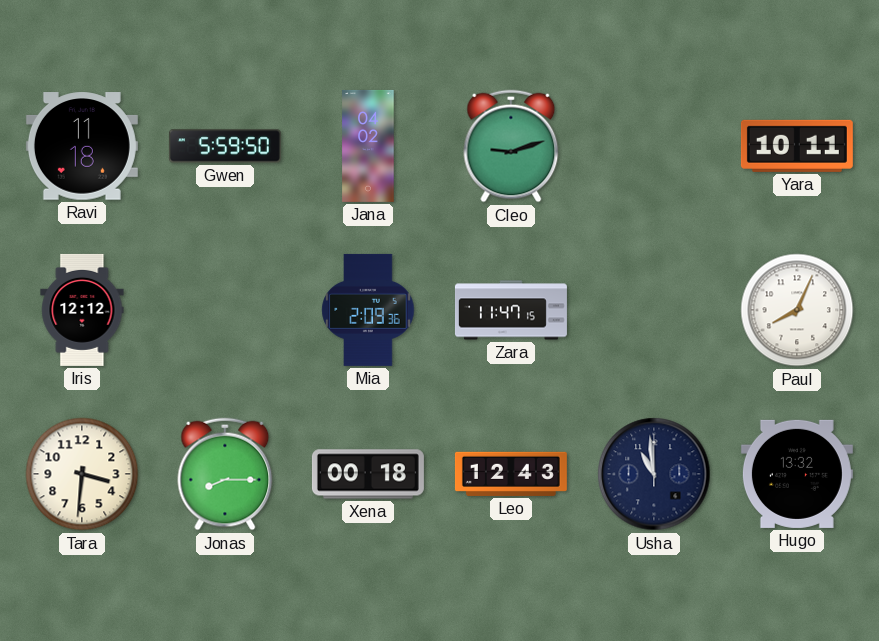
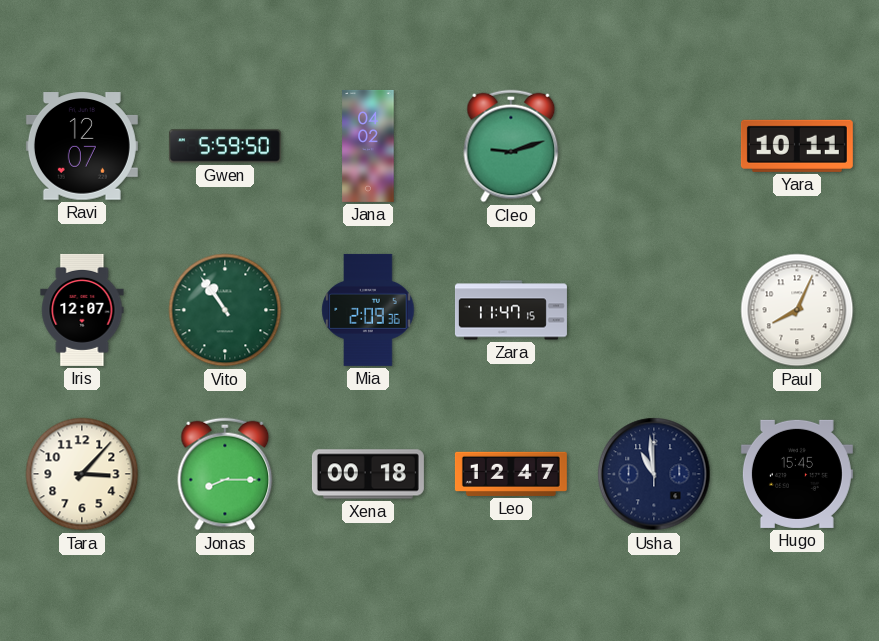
Ravi: 11:18 -> 12:07
Iris: 12:12 -> 12:07
Vito: none -> 10:54
Tara: 3:31 -> 3:07
Leo: 12:43 -> 12:47
Hugo: 13:32 -> 15:45
